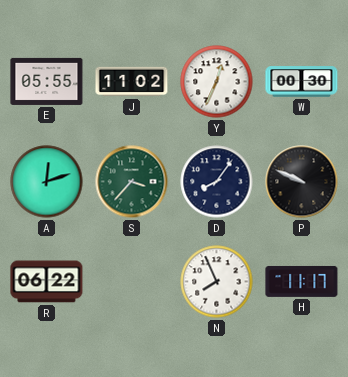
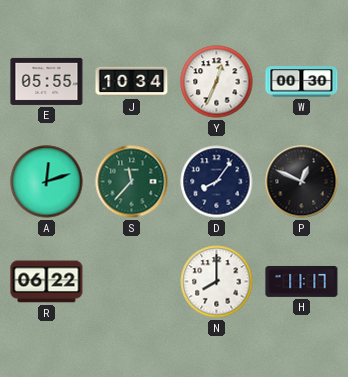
J: 11:02 -> 10:34
S: 3:37 -> 11:37
P: 9:49 -> 12:49
N: 7:56 -> 8:00
